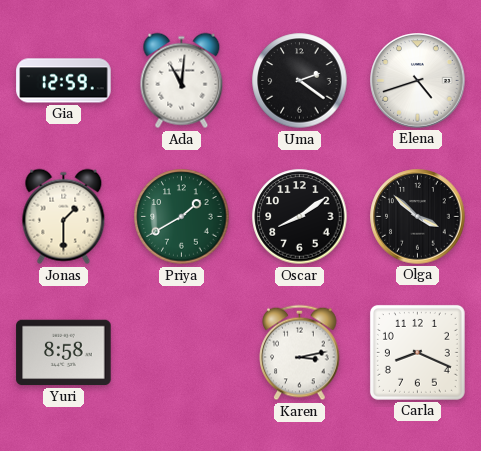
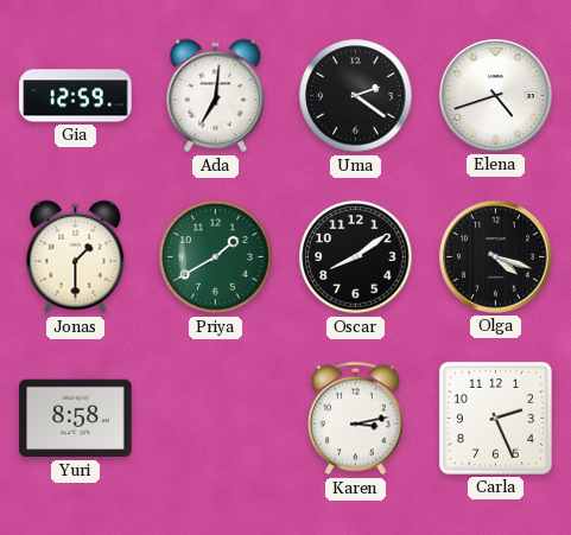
Ada: 11:01 -> 7:01
Olga: 3:52 -> 4:18
Carla: 8:19 -> 2:26
